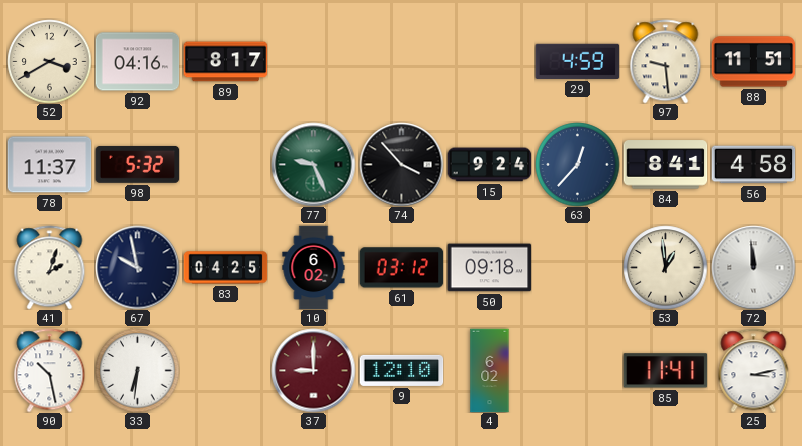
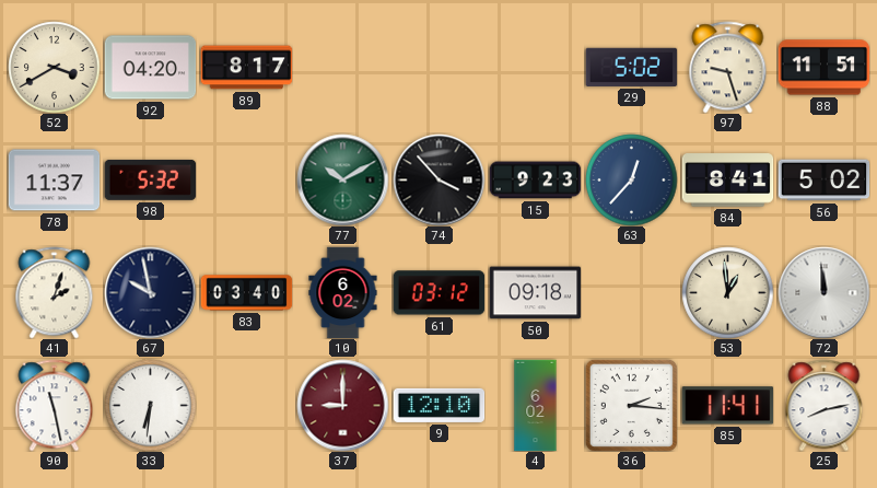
92: 04:16 -> 04:20
29: 4:59 -> 5:02
97: 9:29 -> 9:27
77: 9:26 -> 10:10
15: 9:24 -> 9:23
56: 4:58 -> 5:02
83: 04:25 -> 03:40
90: 10:28 -> 11:28
36: none -> 2:16
25: 3:13 -> 8:13
